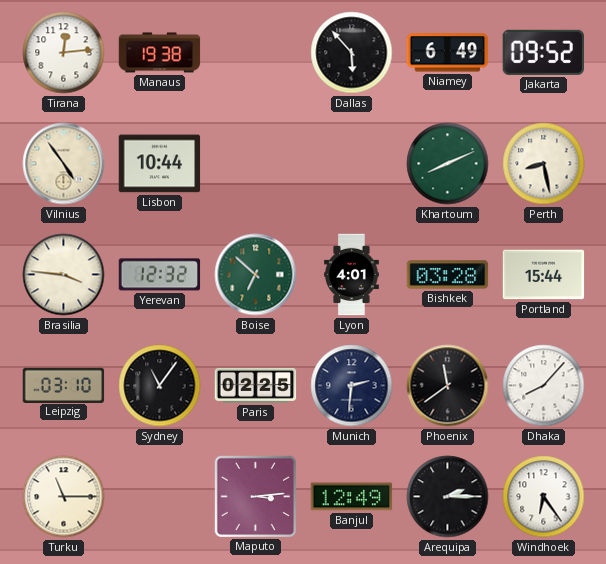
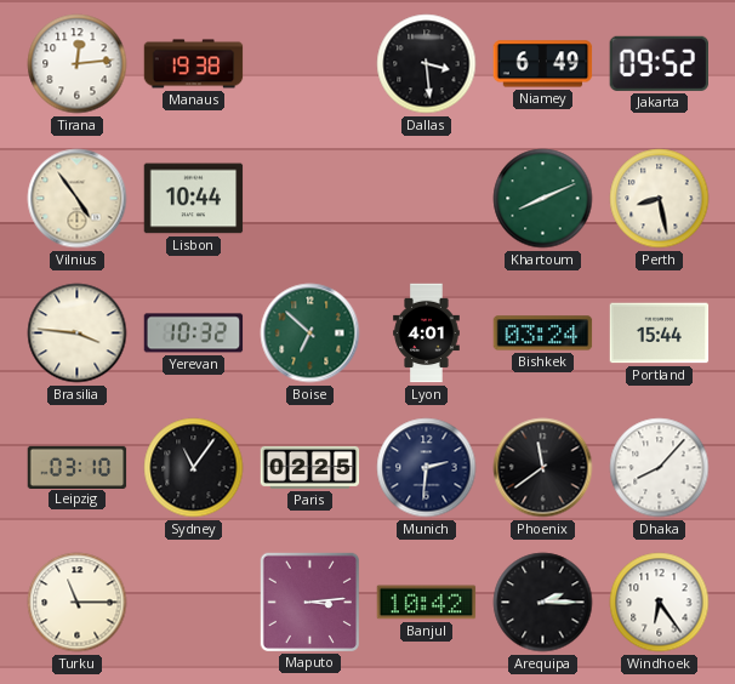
Dallas: 5:53 -> 3:29
Yerevan: 12:32 -> 10:32
Bishkek: 03:28 -> 03:24
Banjul: 12:49 -> 10:42
